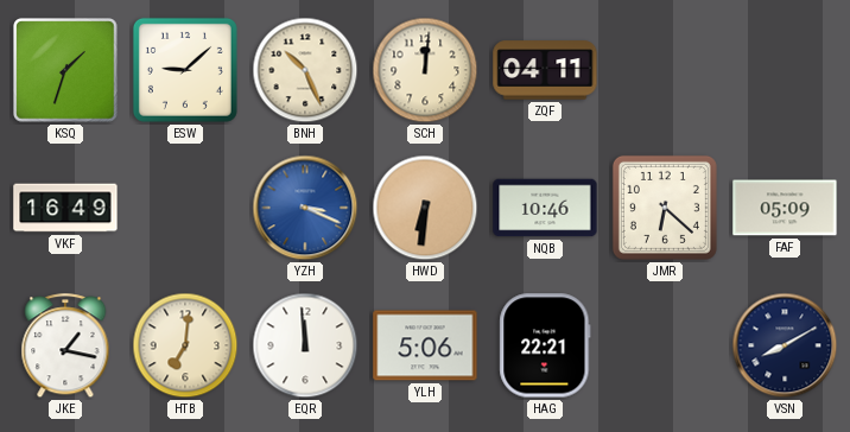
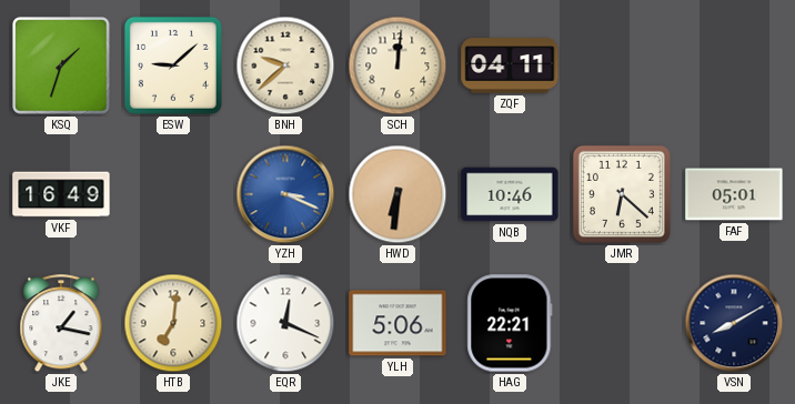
BNH: 10:26 -> 9:38
FAF: 05:09 -> 05:01
EQR: 11:59 -> 12:19
